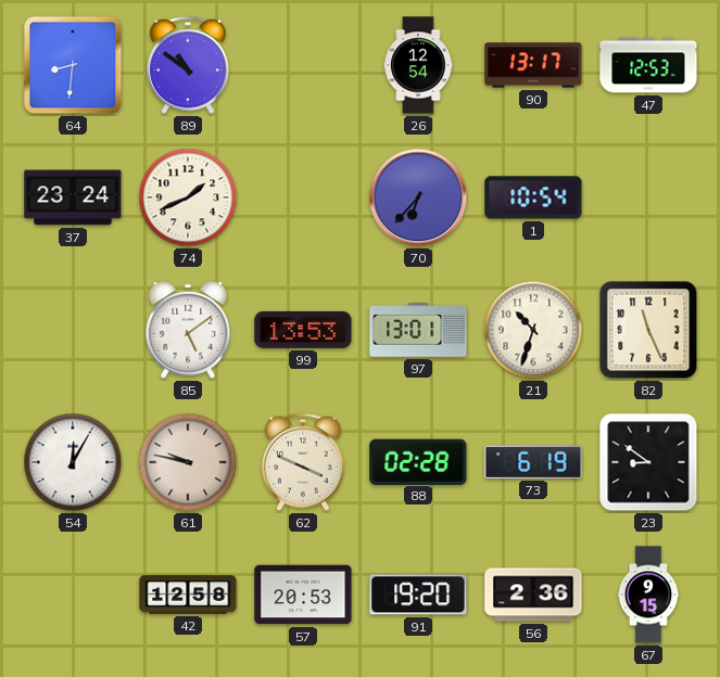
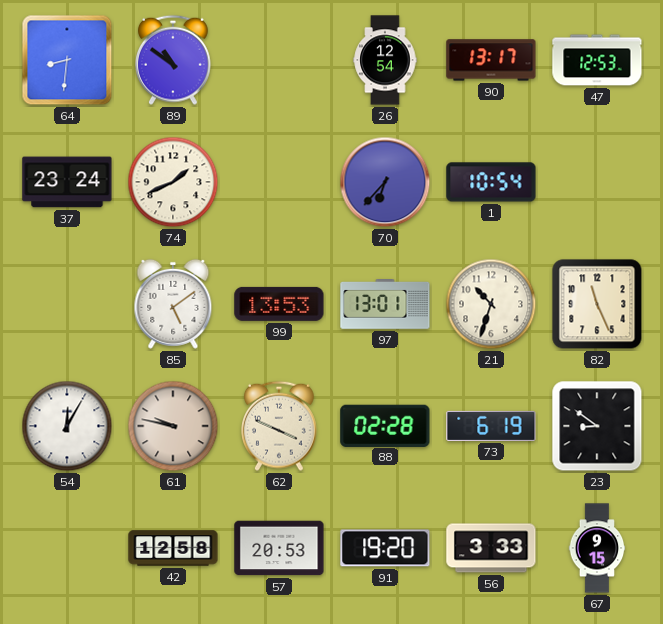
56: 2:36 -> 3:33
